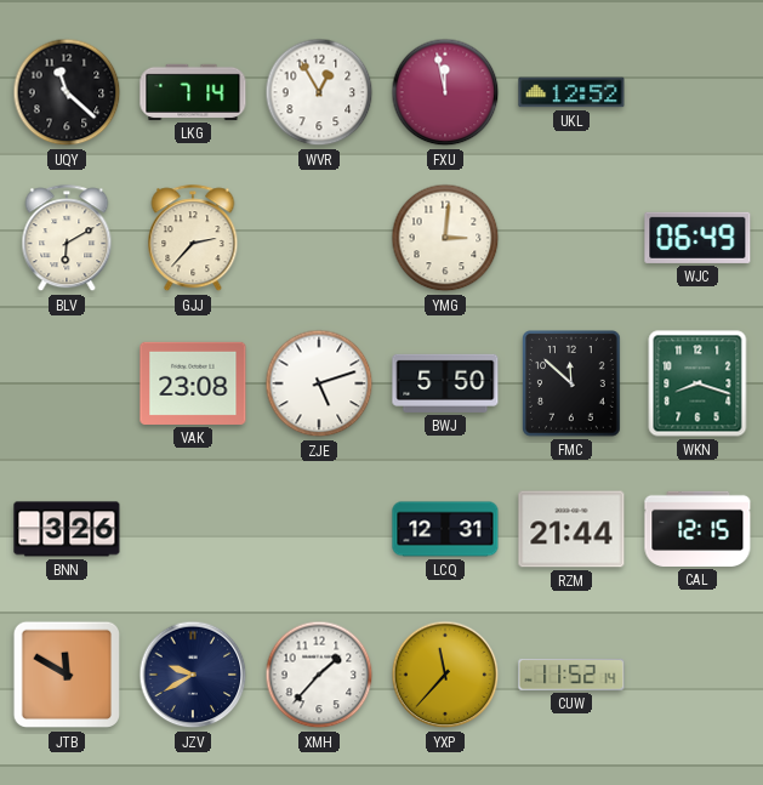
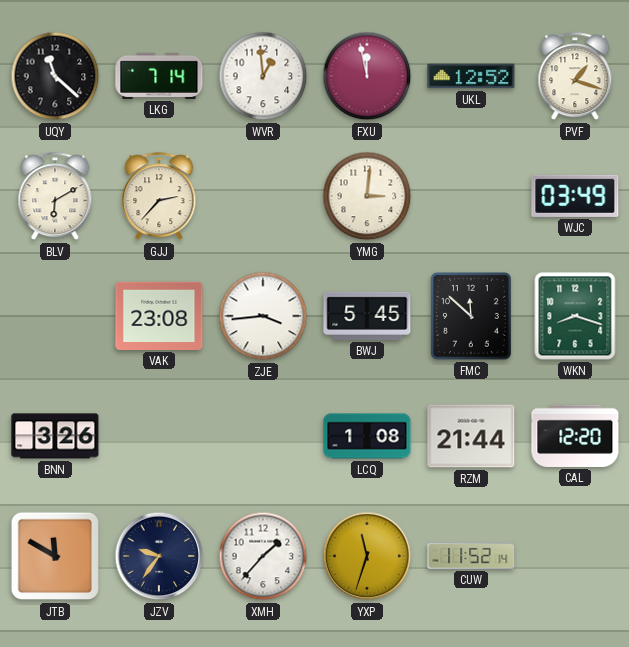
WVR: 12:55 -> 12:59
PVF: none -> 1:18
WJC: 06:49 -> 03:49
ZJE: 5:12 -> 3:44
BWJ: 5:50 -> 5:45
LCQ: 12:31 -> 1:08
CAL: 12:15 -> 12:20
JZV: 9:40 -> 9:36
YXP: 11:37 -> 11:33
